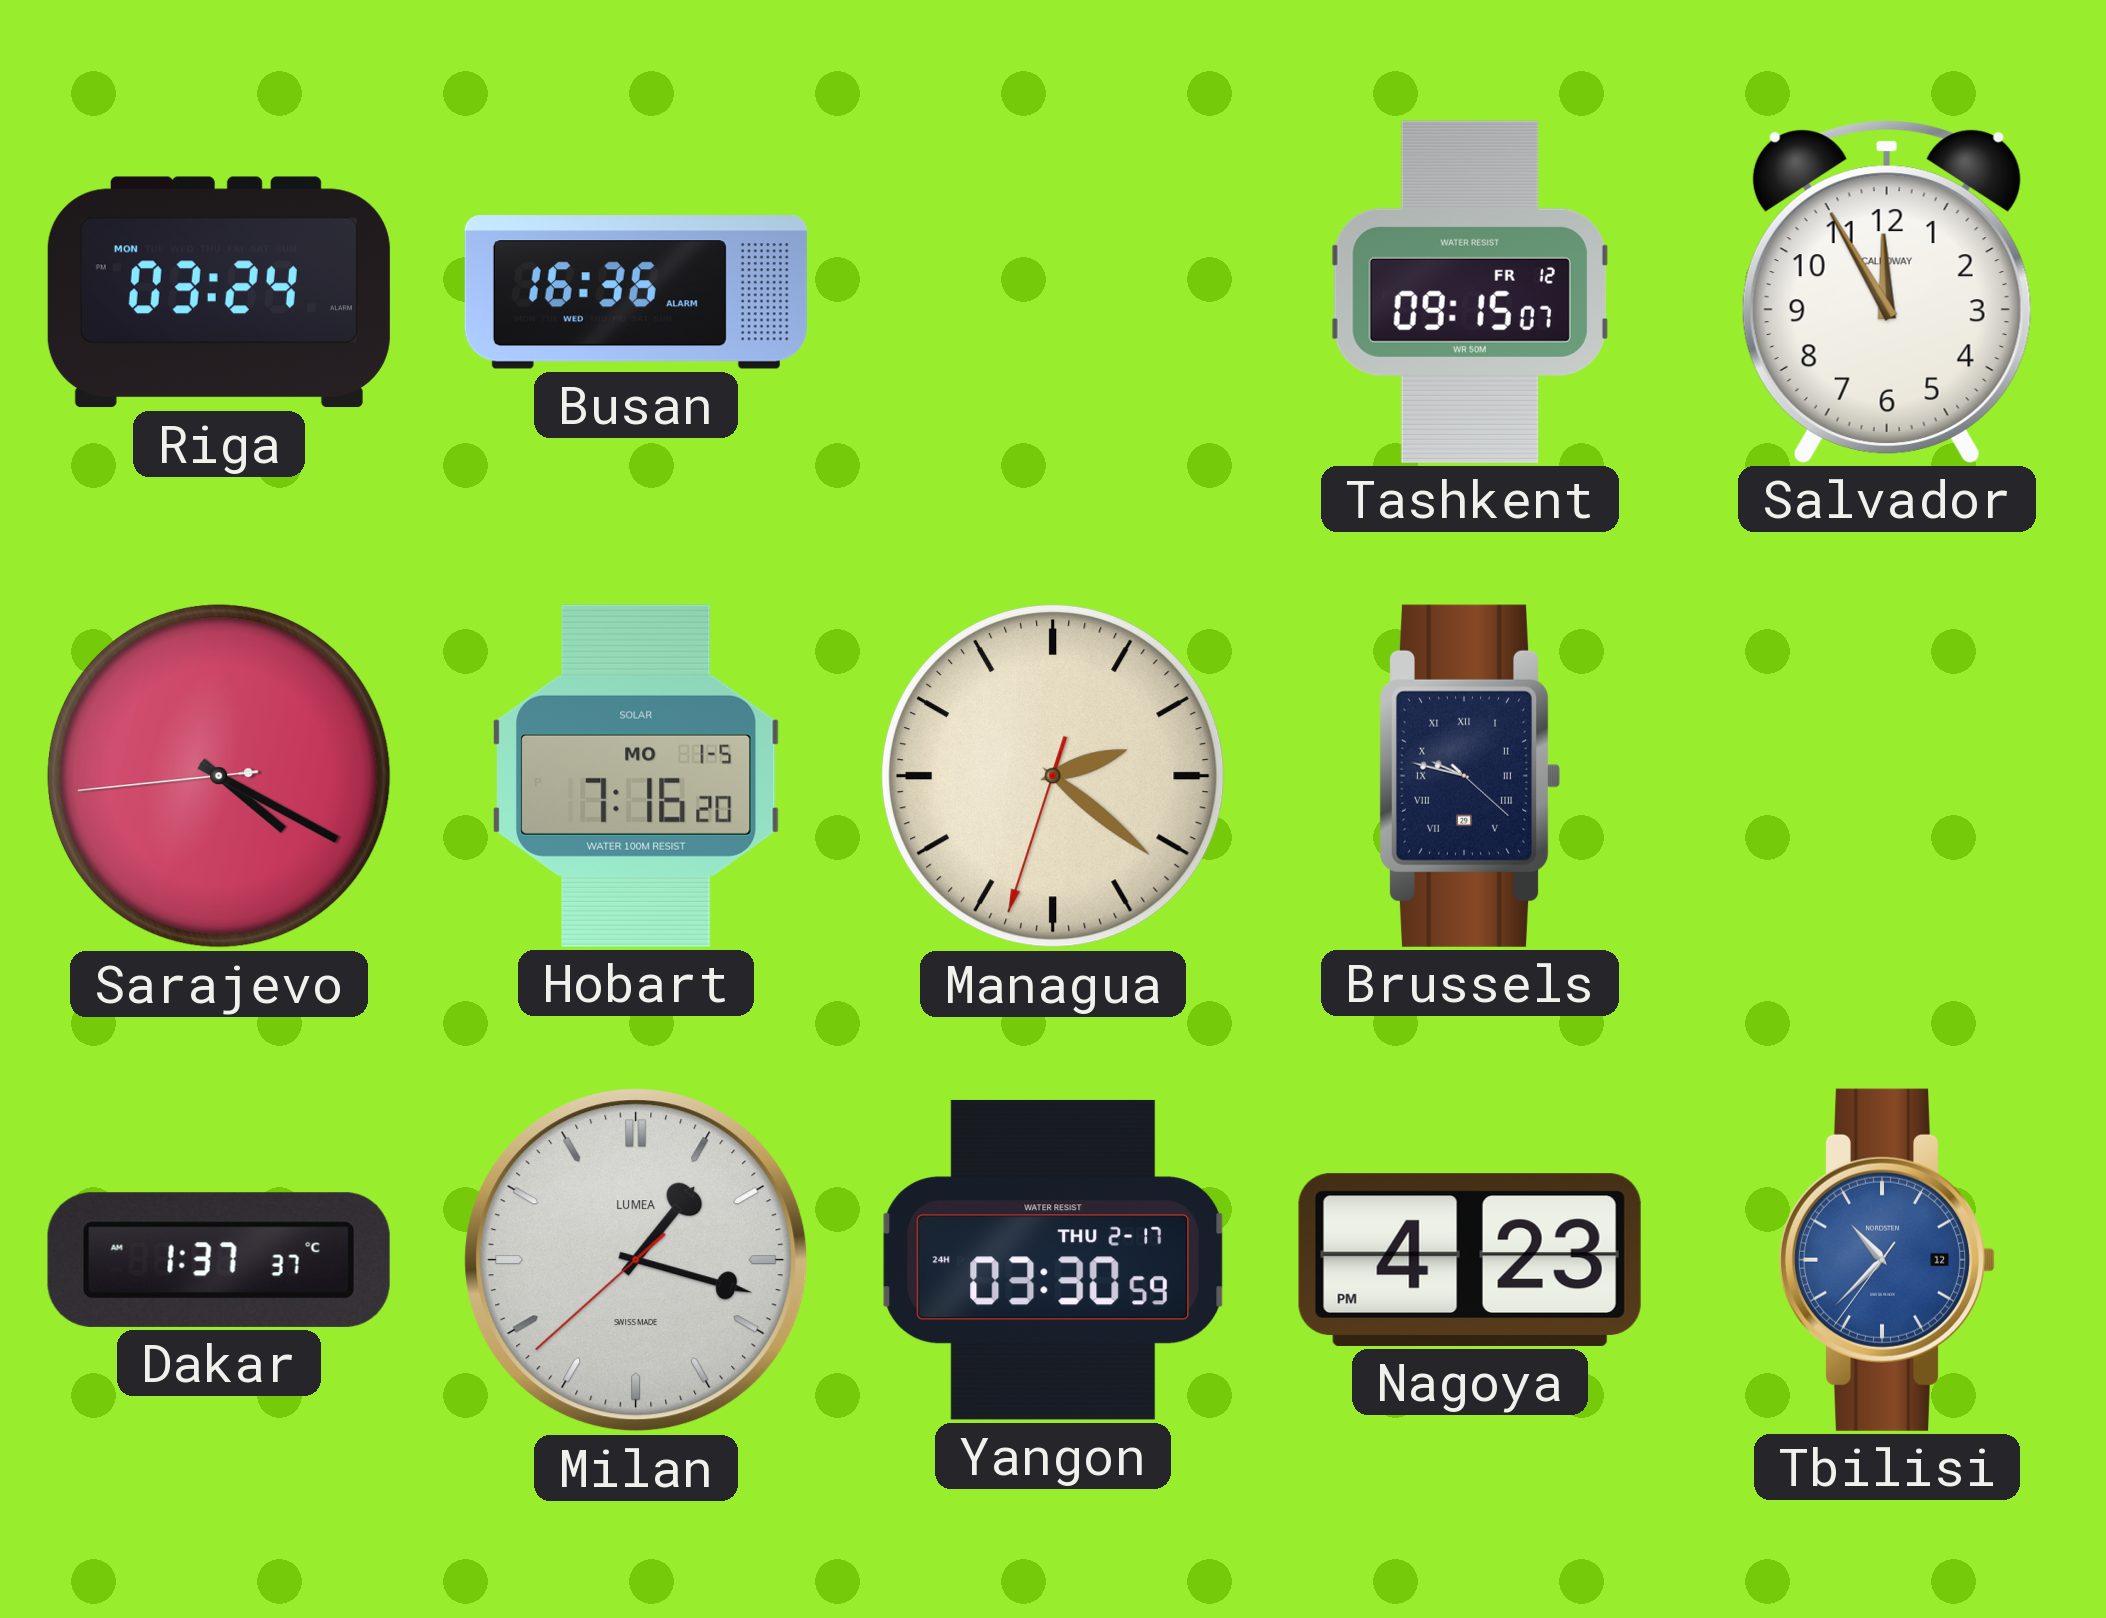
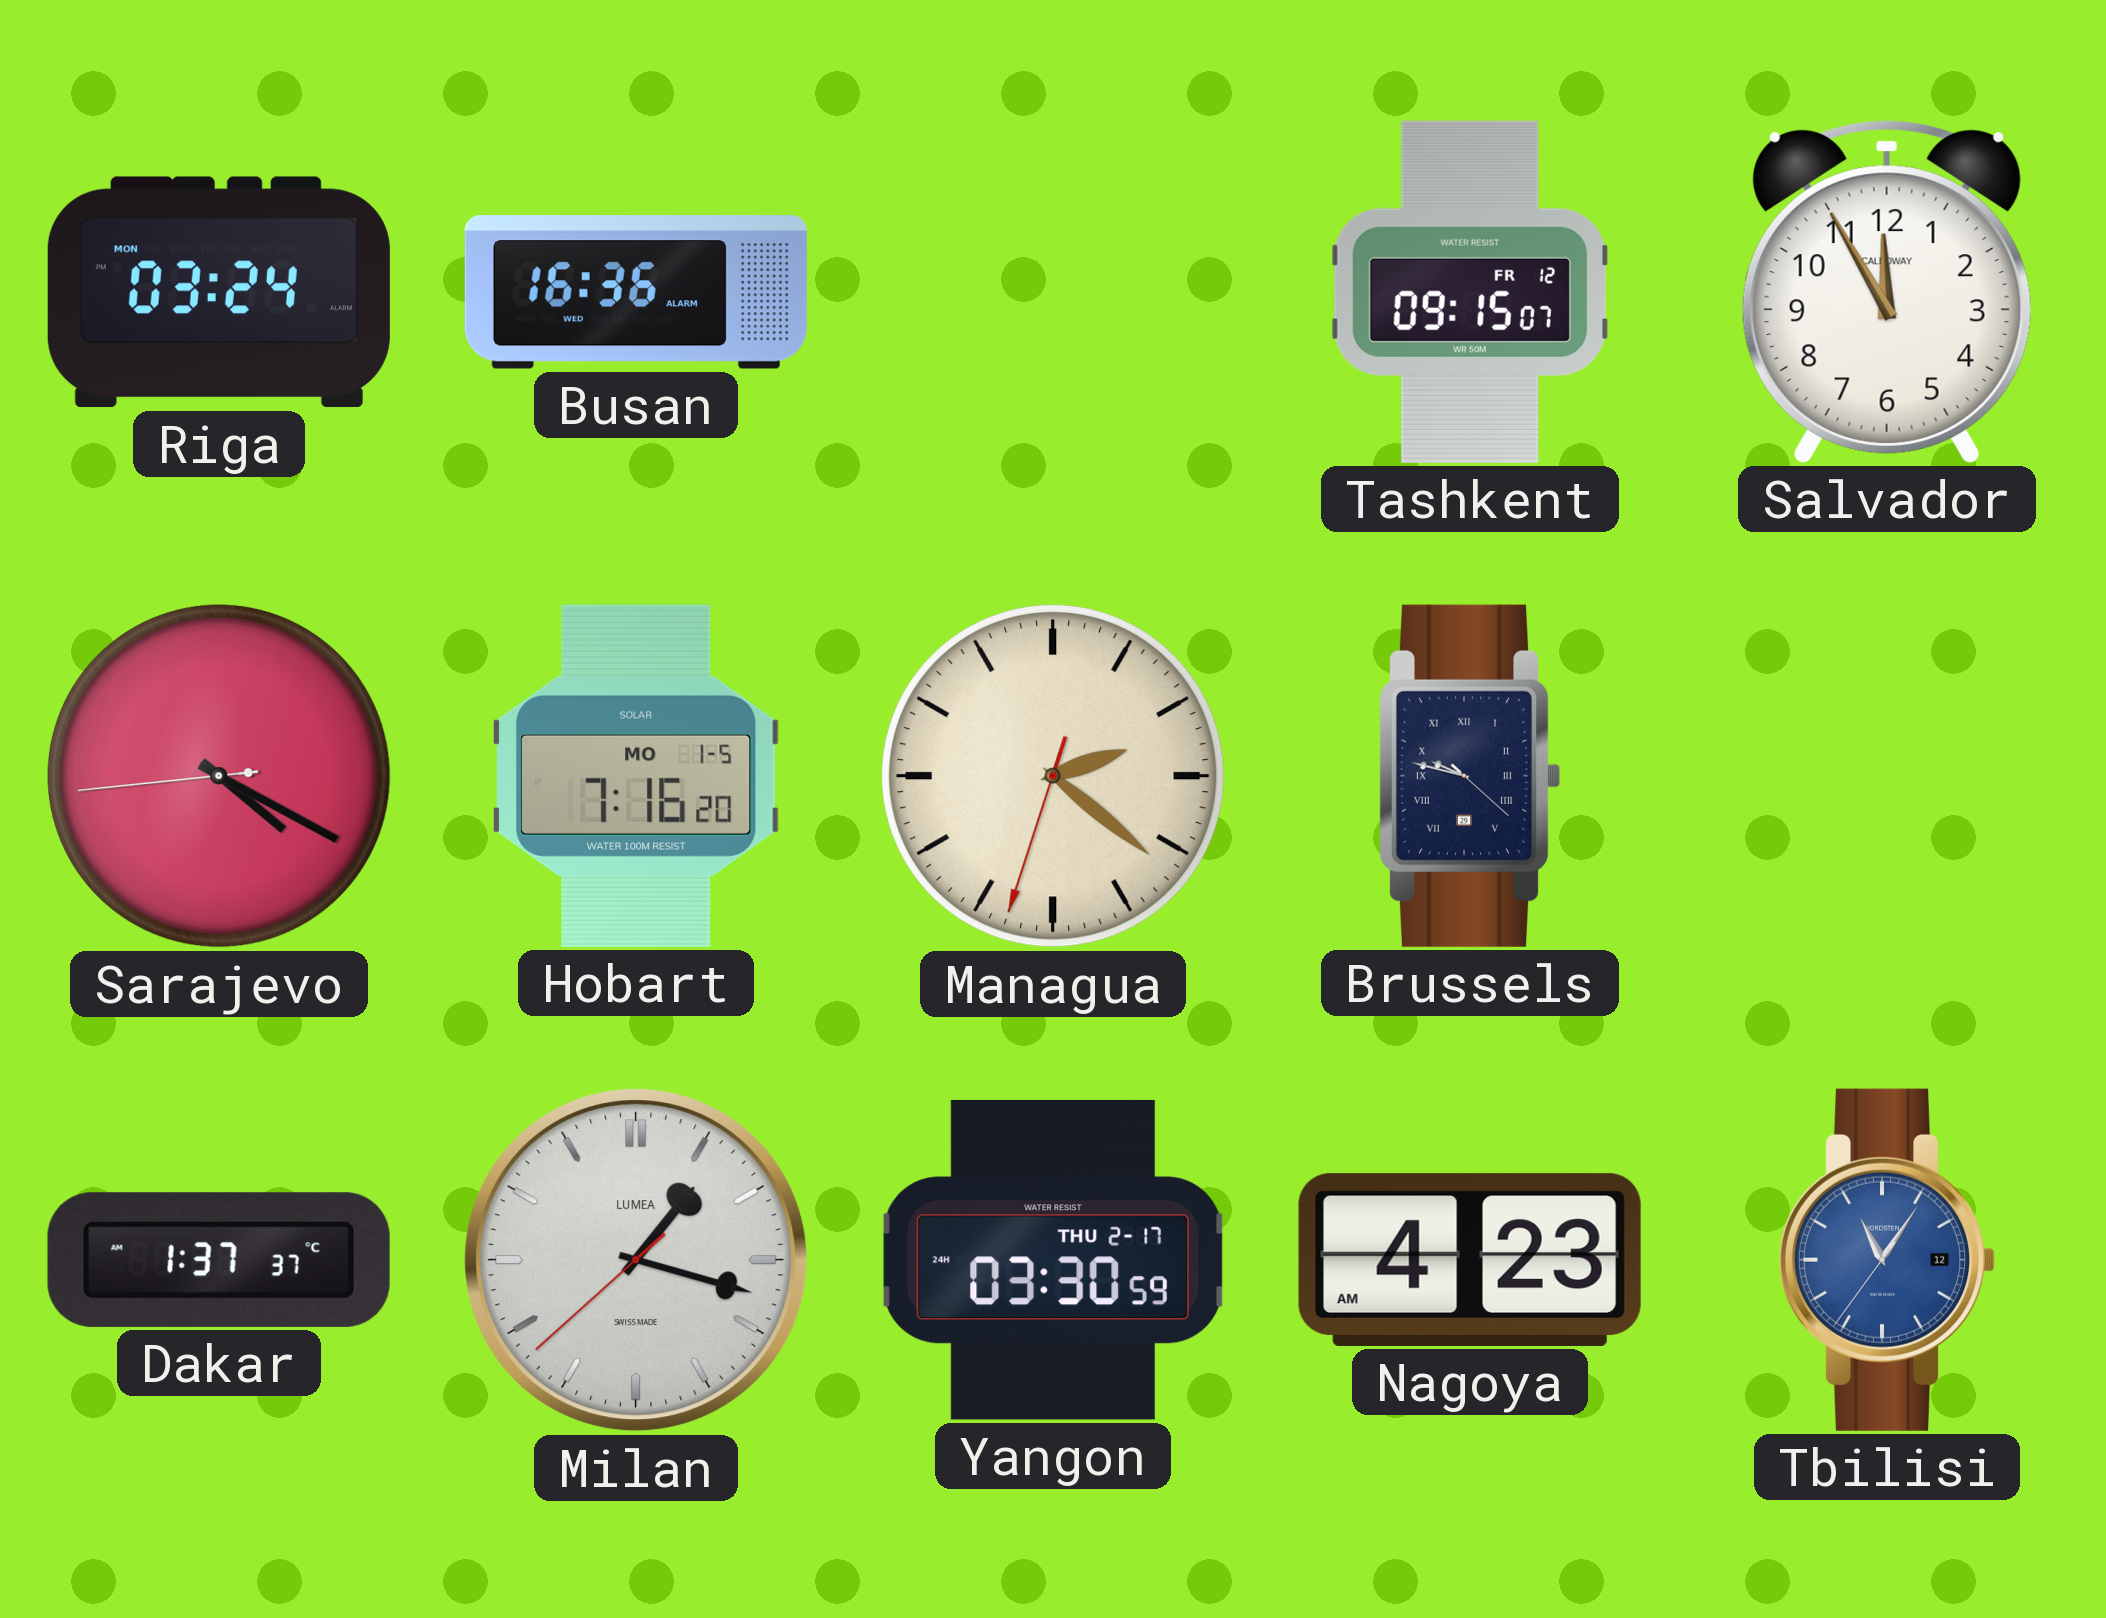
Nagoya: 4:23 PM -> 4:23 AM
Tbilisi: 10:37 -> 11:05
